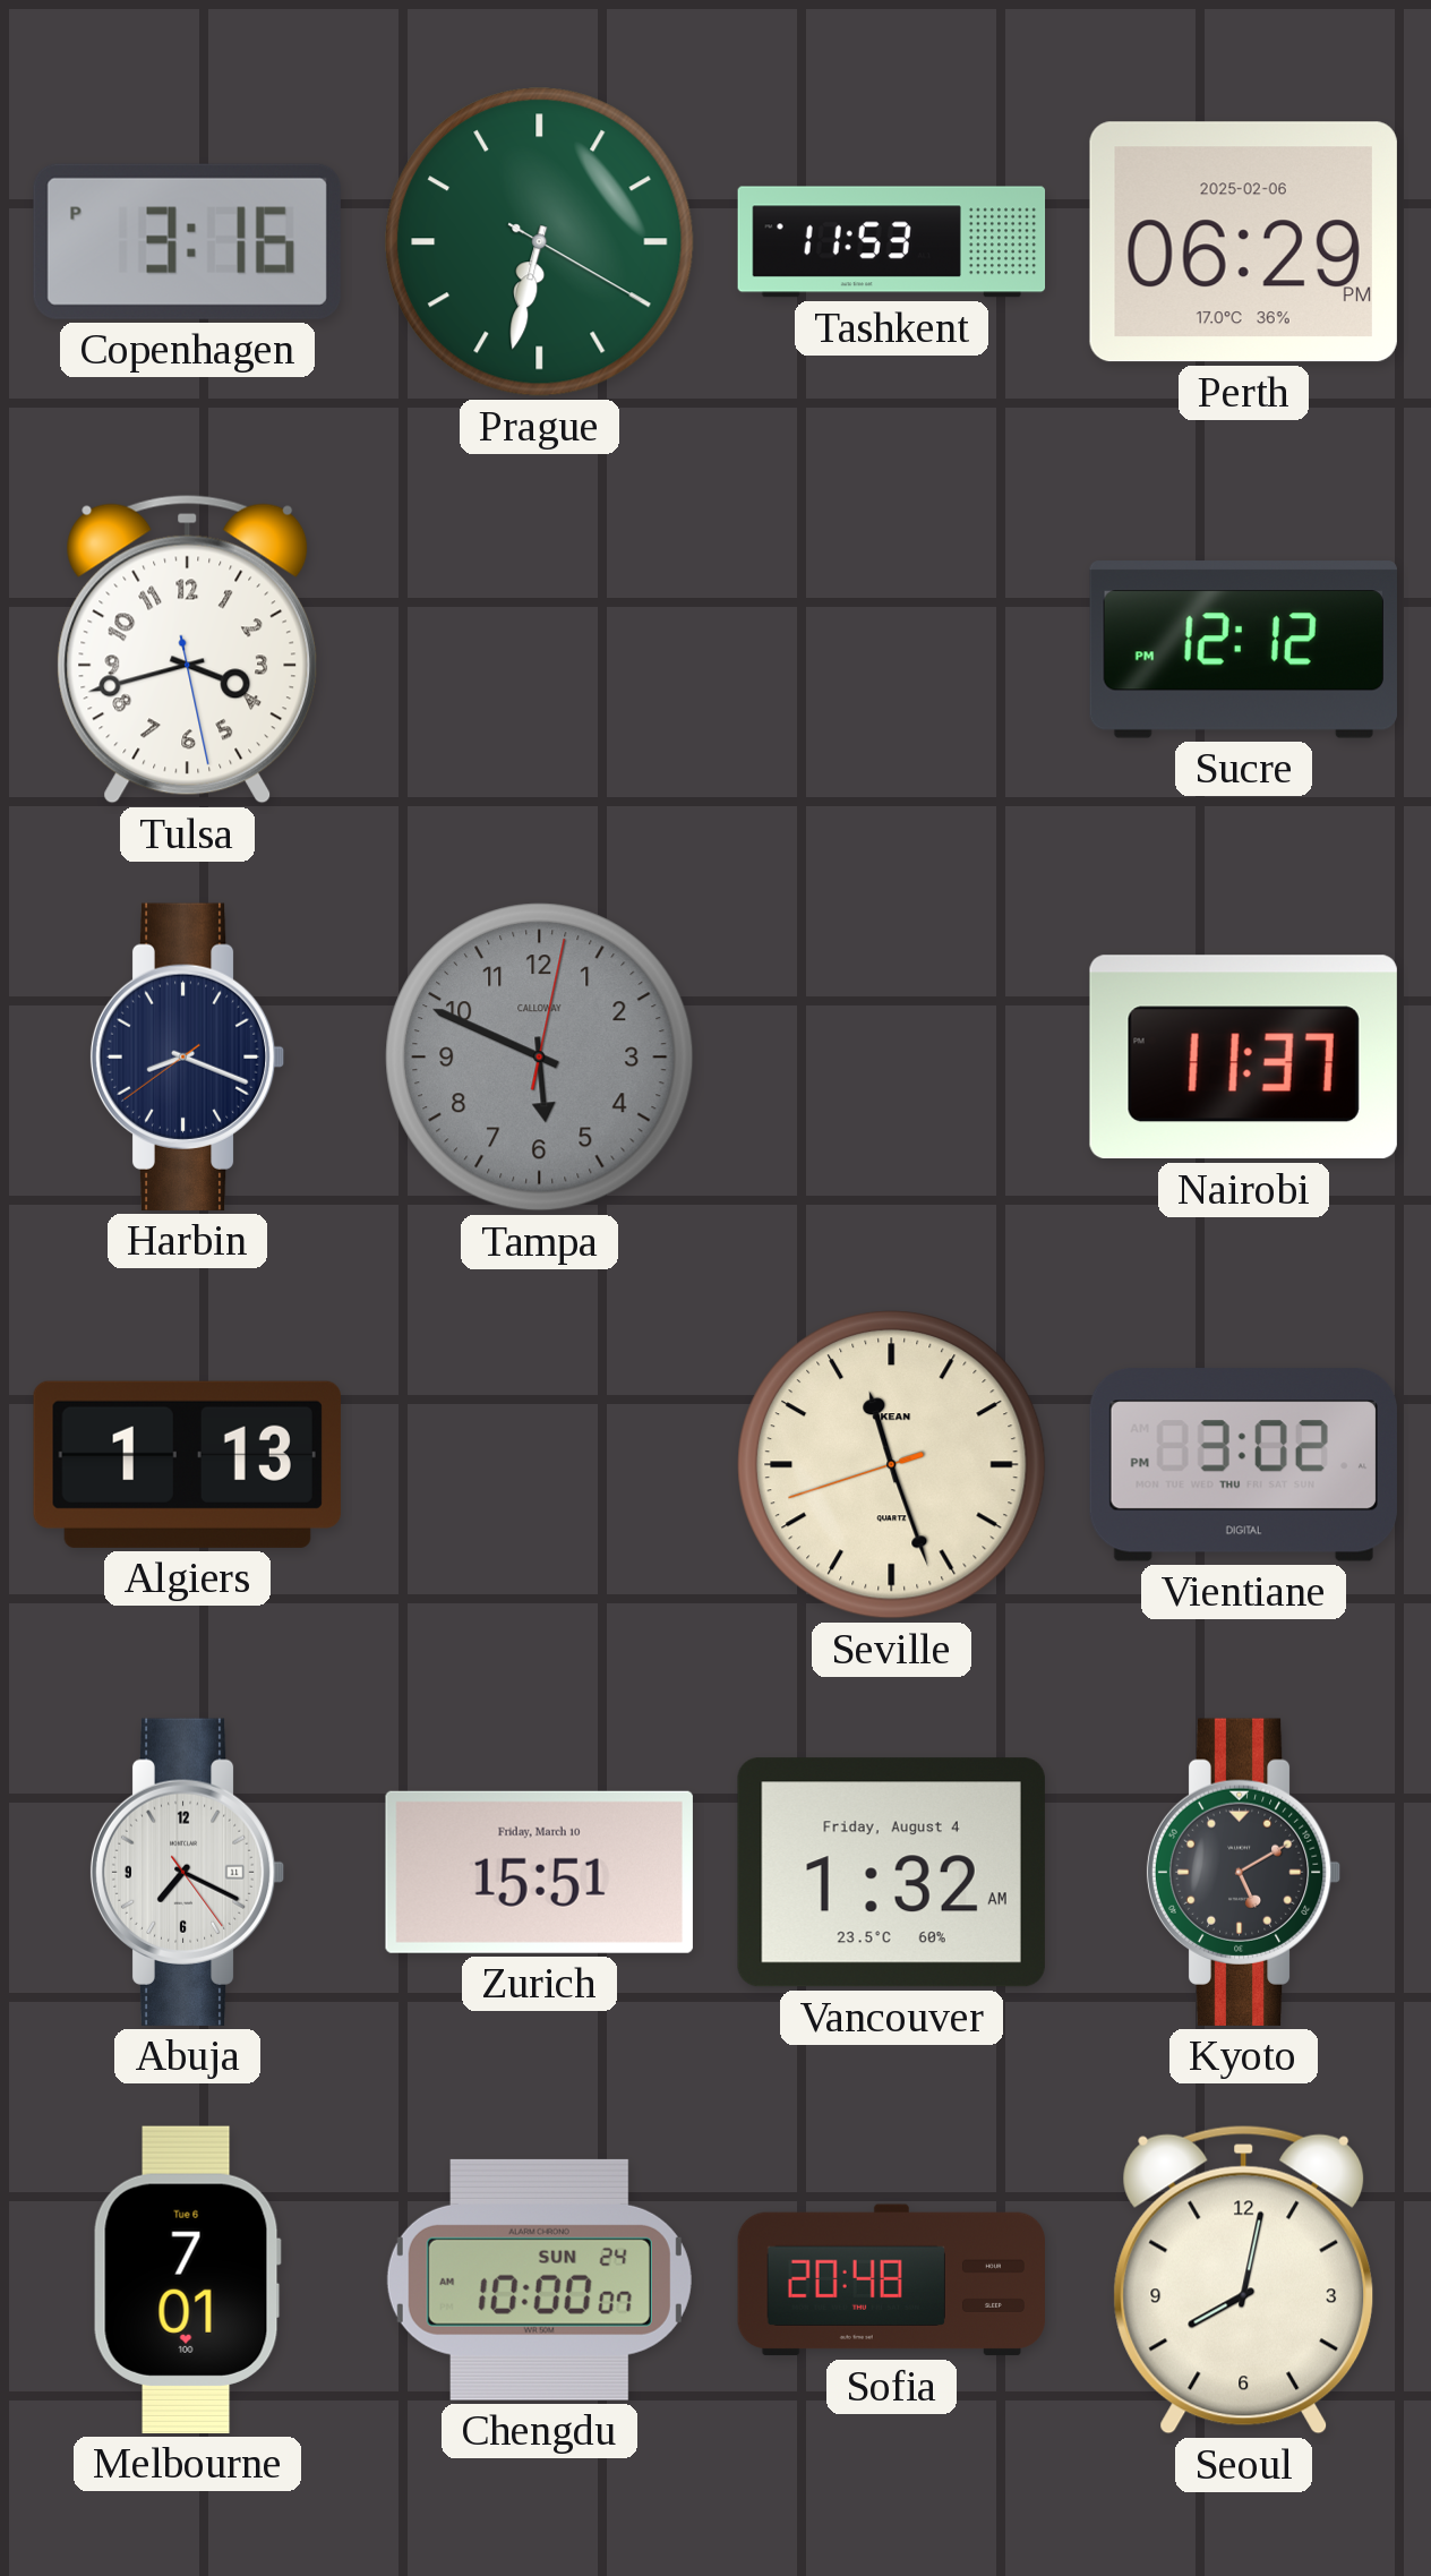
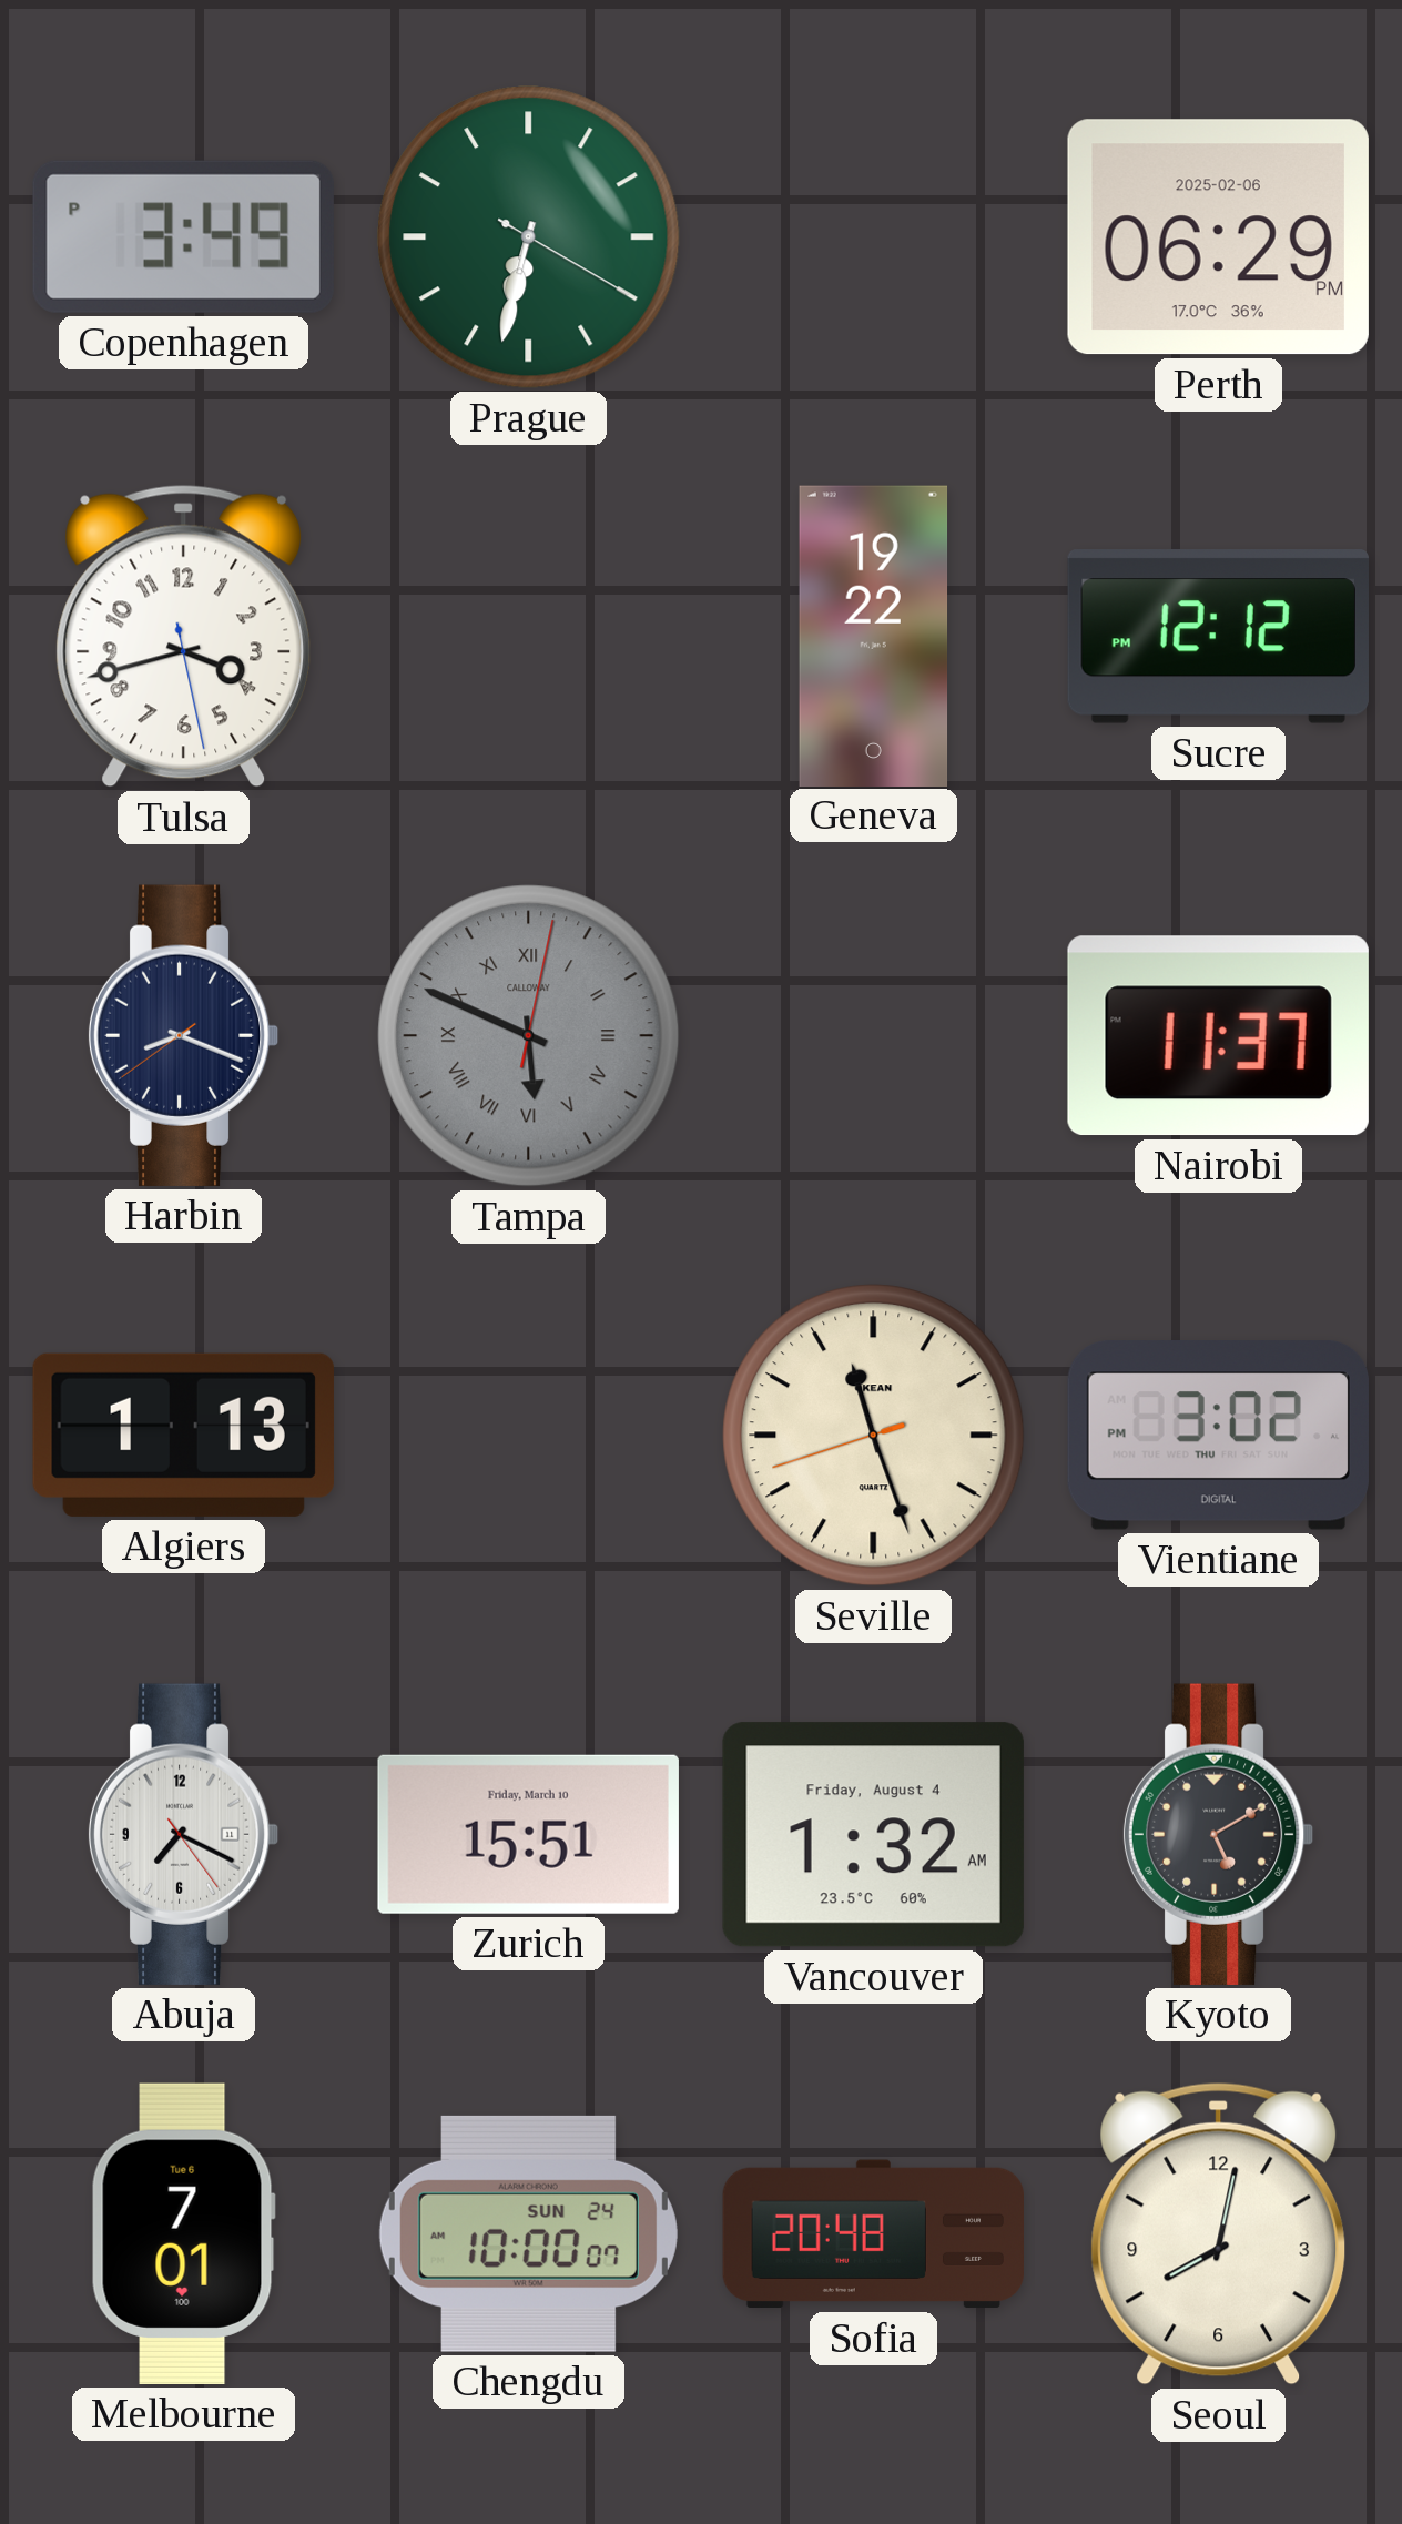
Copenhagen: 3:16 -> 3:49
Tashkent: 11:53 -> none
Geneva: none -> 19:22
Tampa numerals: Arabic -> Roman
